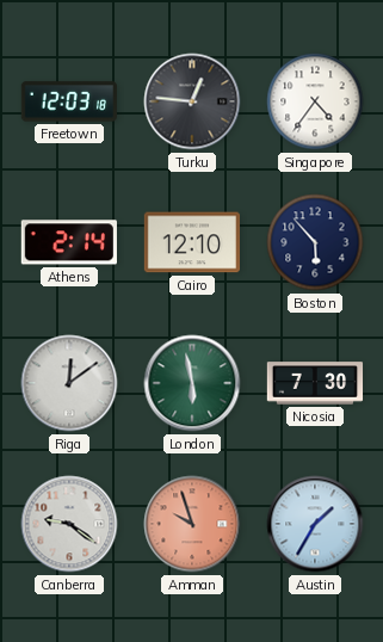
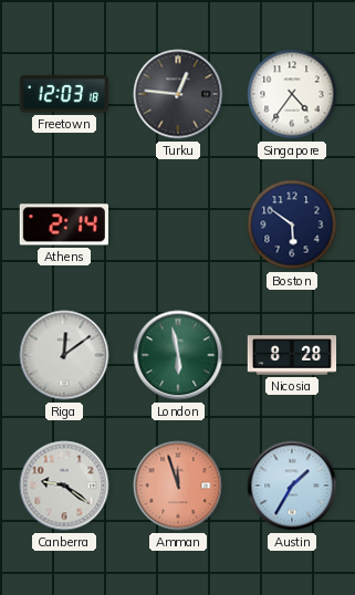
Cairo: 12:10 -> none
Boston: 5:53 -> 5:51
Nicosia: 7:30 -> 8:28
Amman: 9:57 -> 11:57
